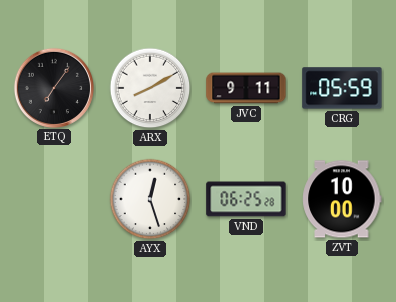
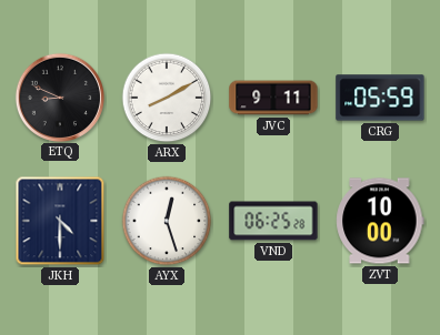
ETQ: 7:06 -> 8:49
JKH: none -> 4:30
